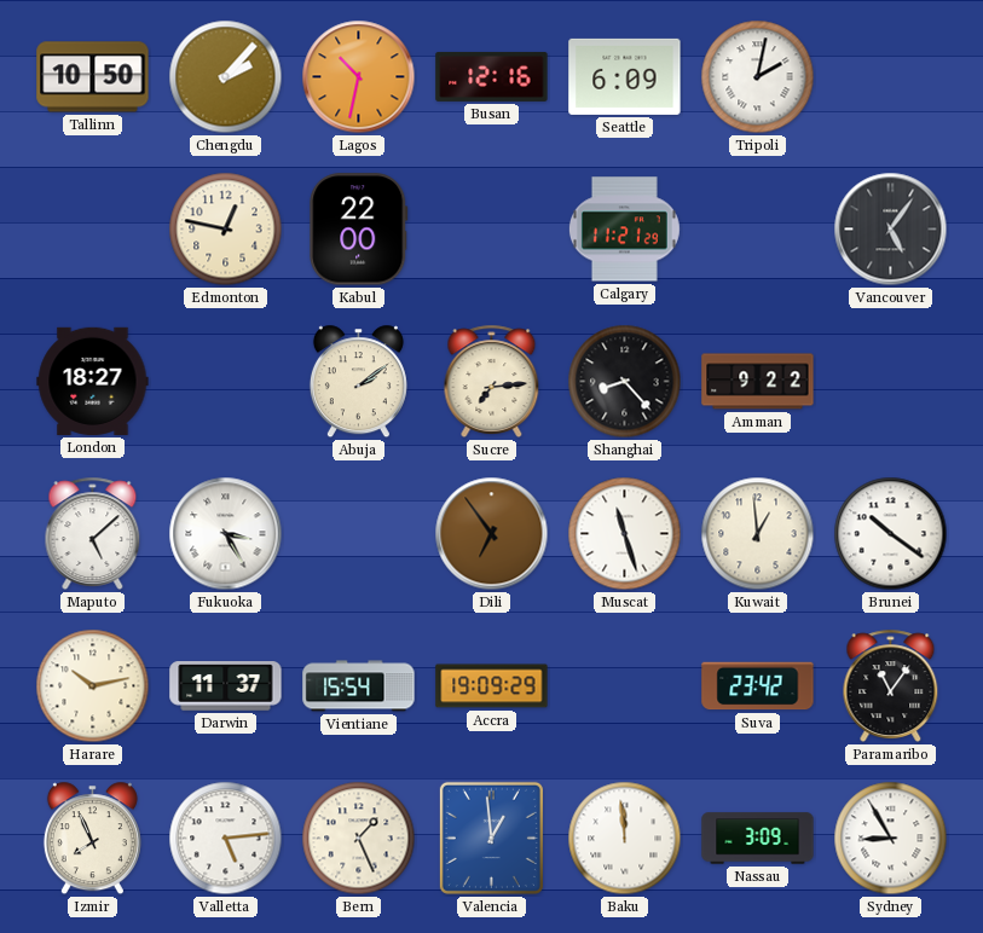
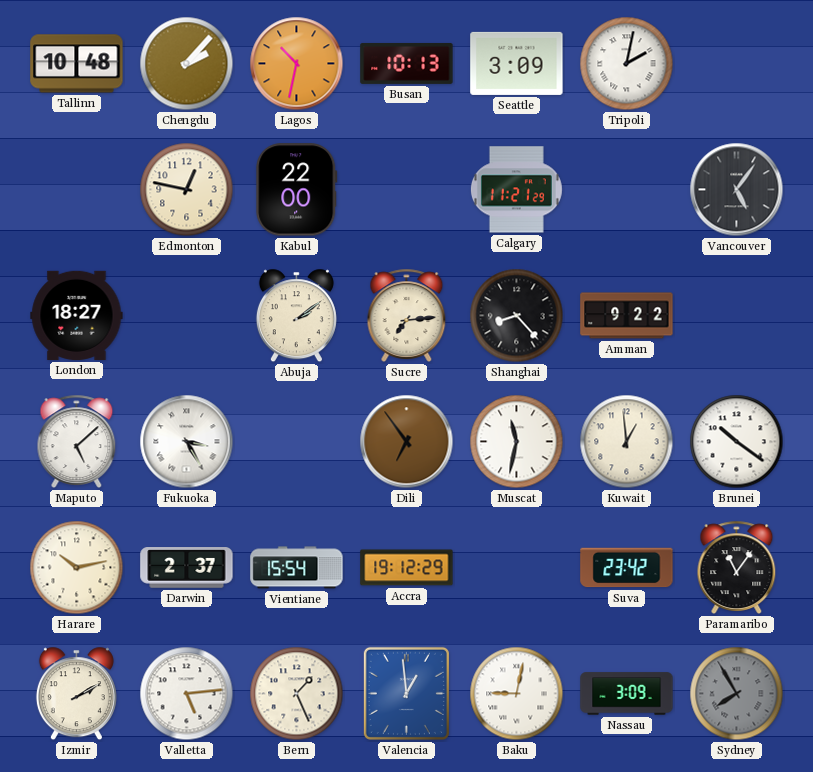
Tallinn: 10:50 -> 10:48
Busan: 12:16 -> 10:13
Seattle: 6:09 -> 3:09
Muscat: 11:27 -> 11:32
Darwin: 11:37 -> 2:37
Accra: 19:09 -> 19:12
Izmir: 7:56 -> 2:10
Baku: 11:59 -> 9:02
Sydney: 8:55 -> 7:55
Sydney dial: white -> grey
